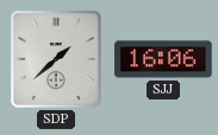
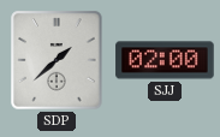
SJJ: 16:06 -> 02:00
